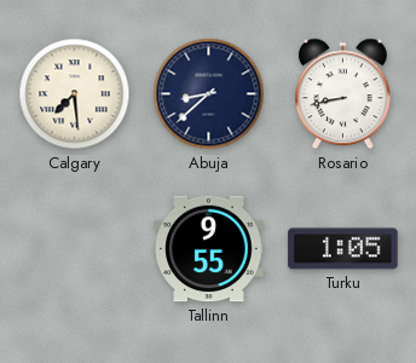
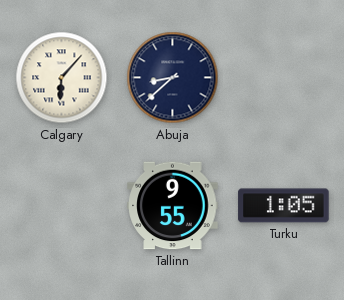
Calgary: 7:29 -> 6:07
Rosario: 8:43 -> none
